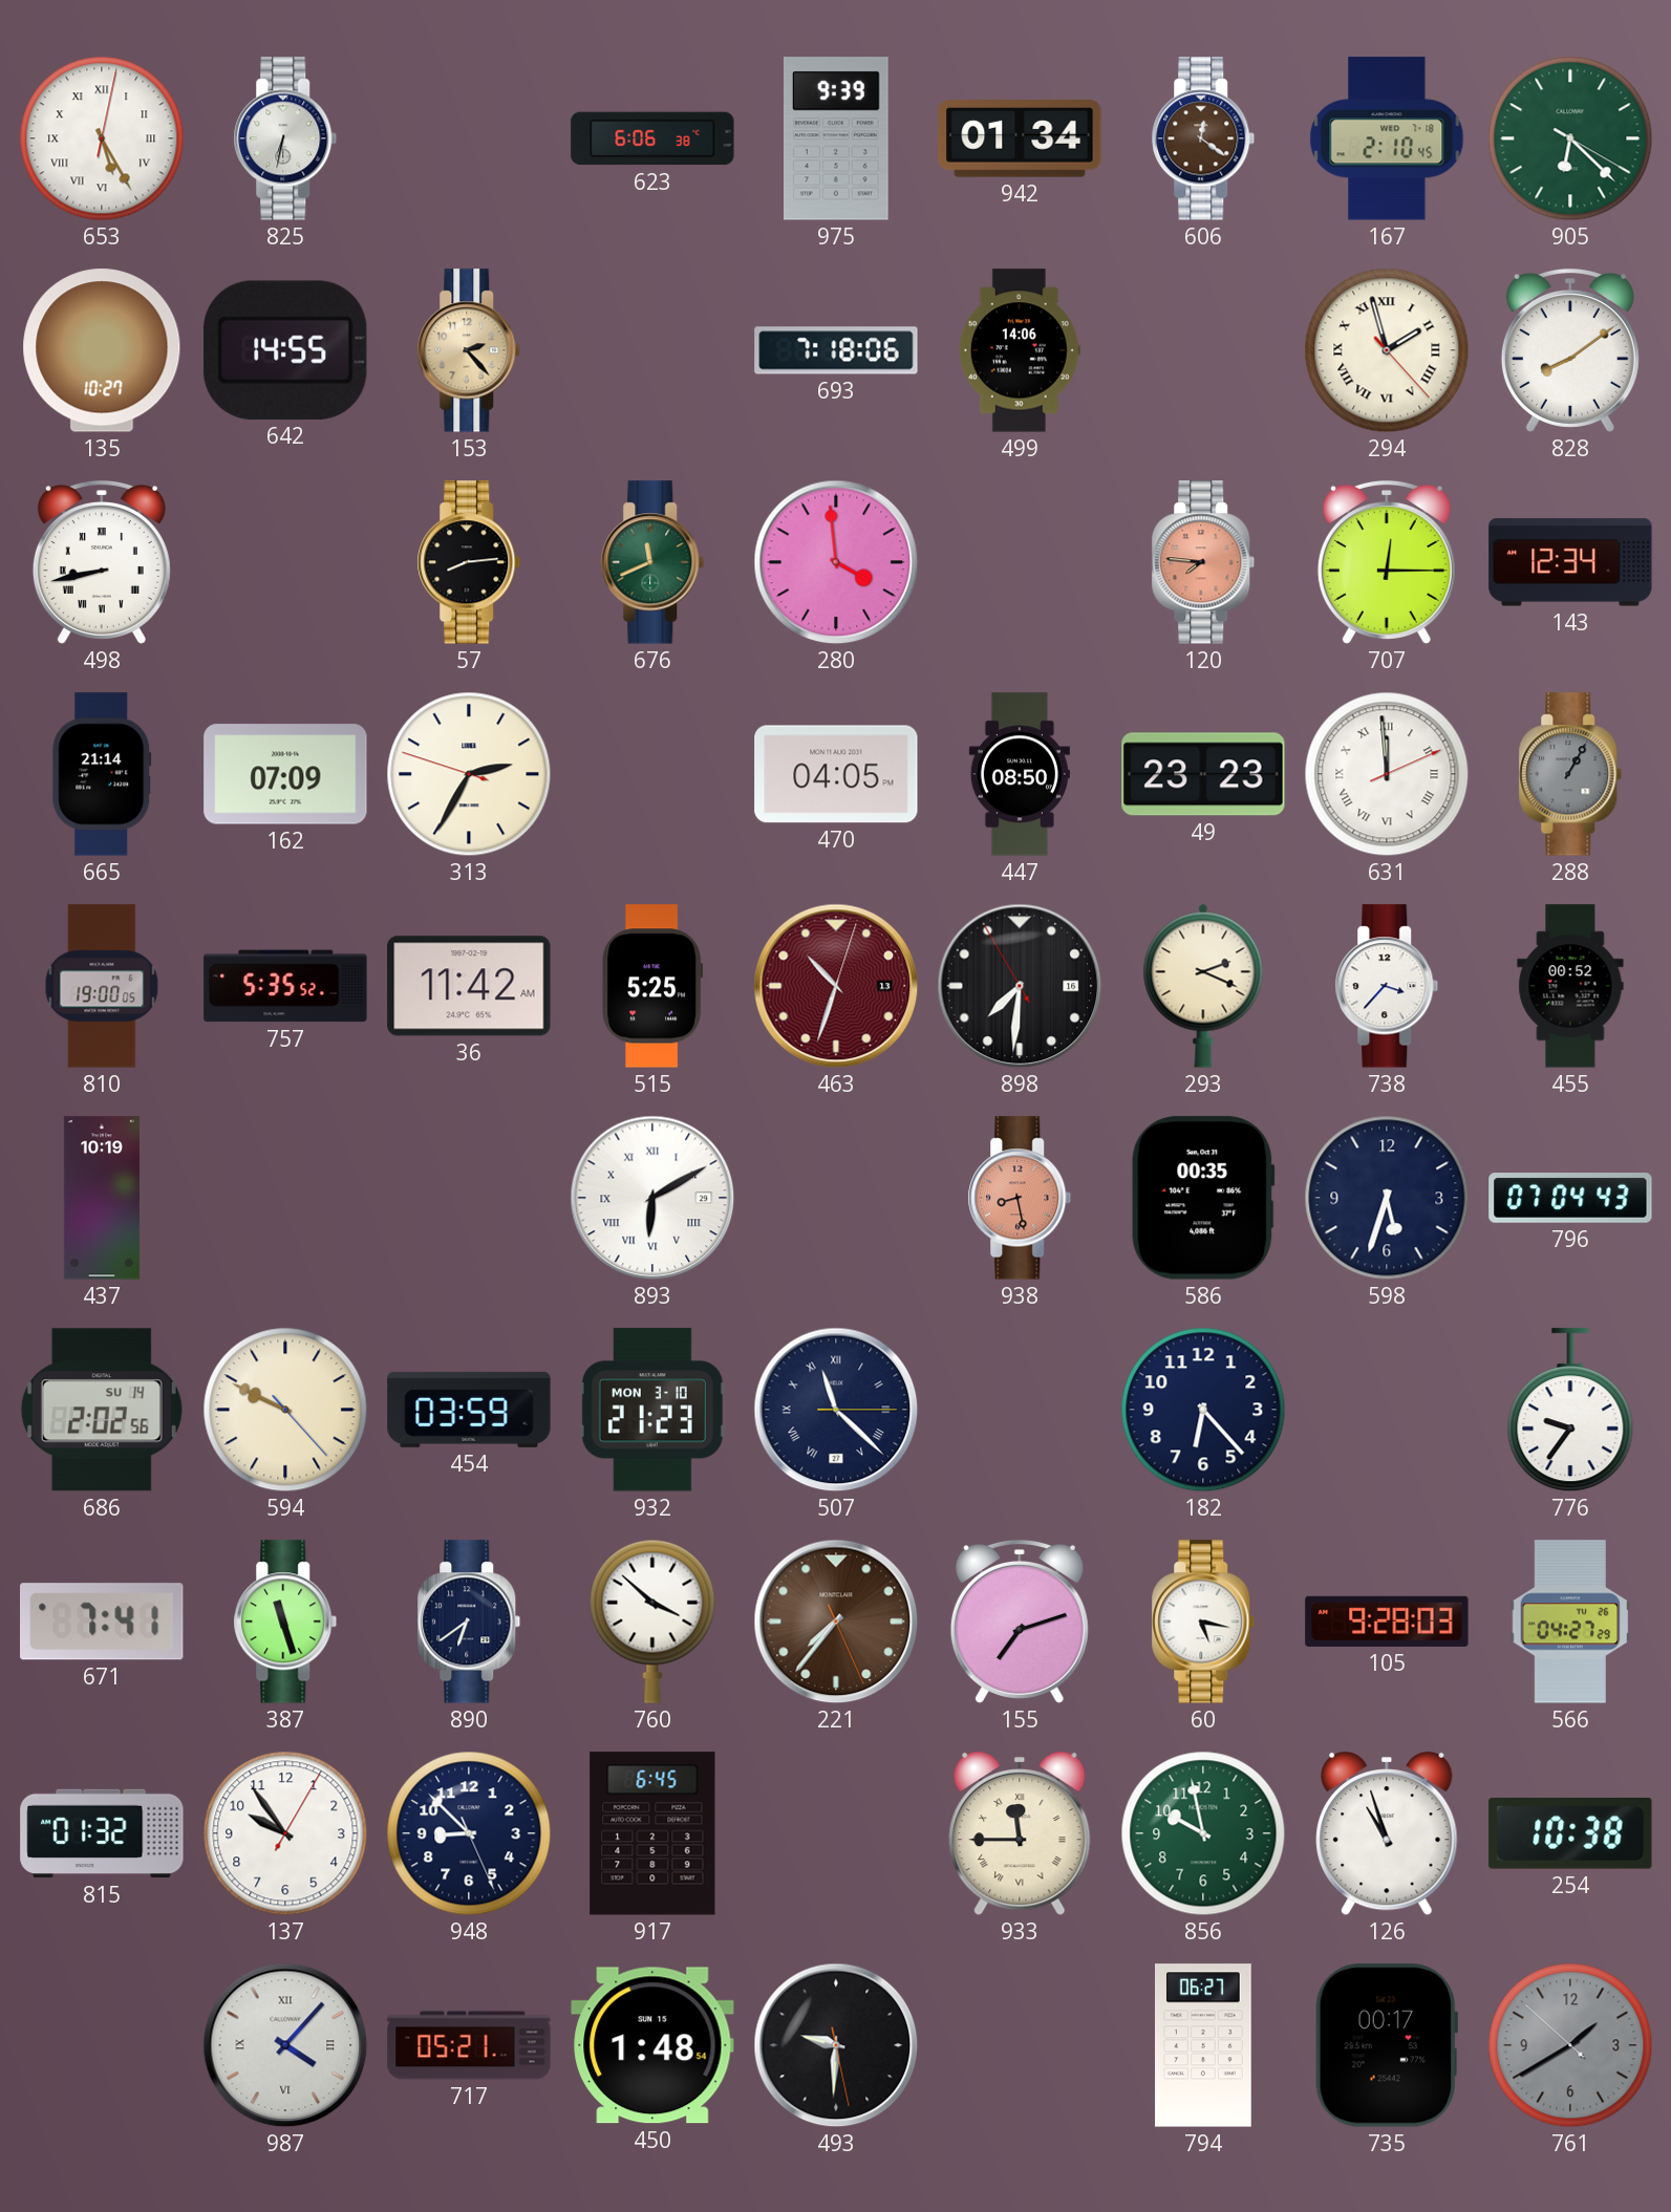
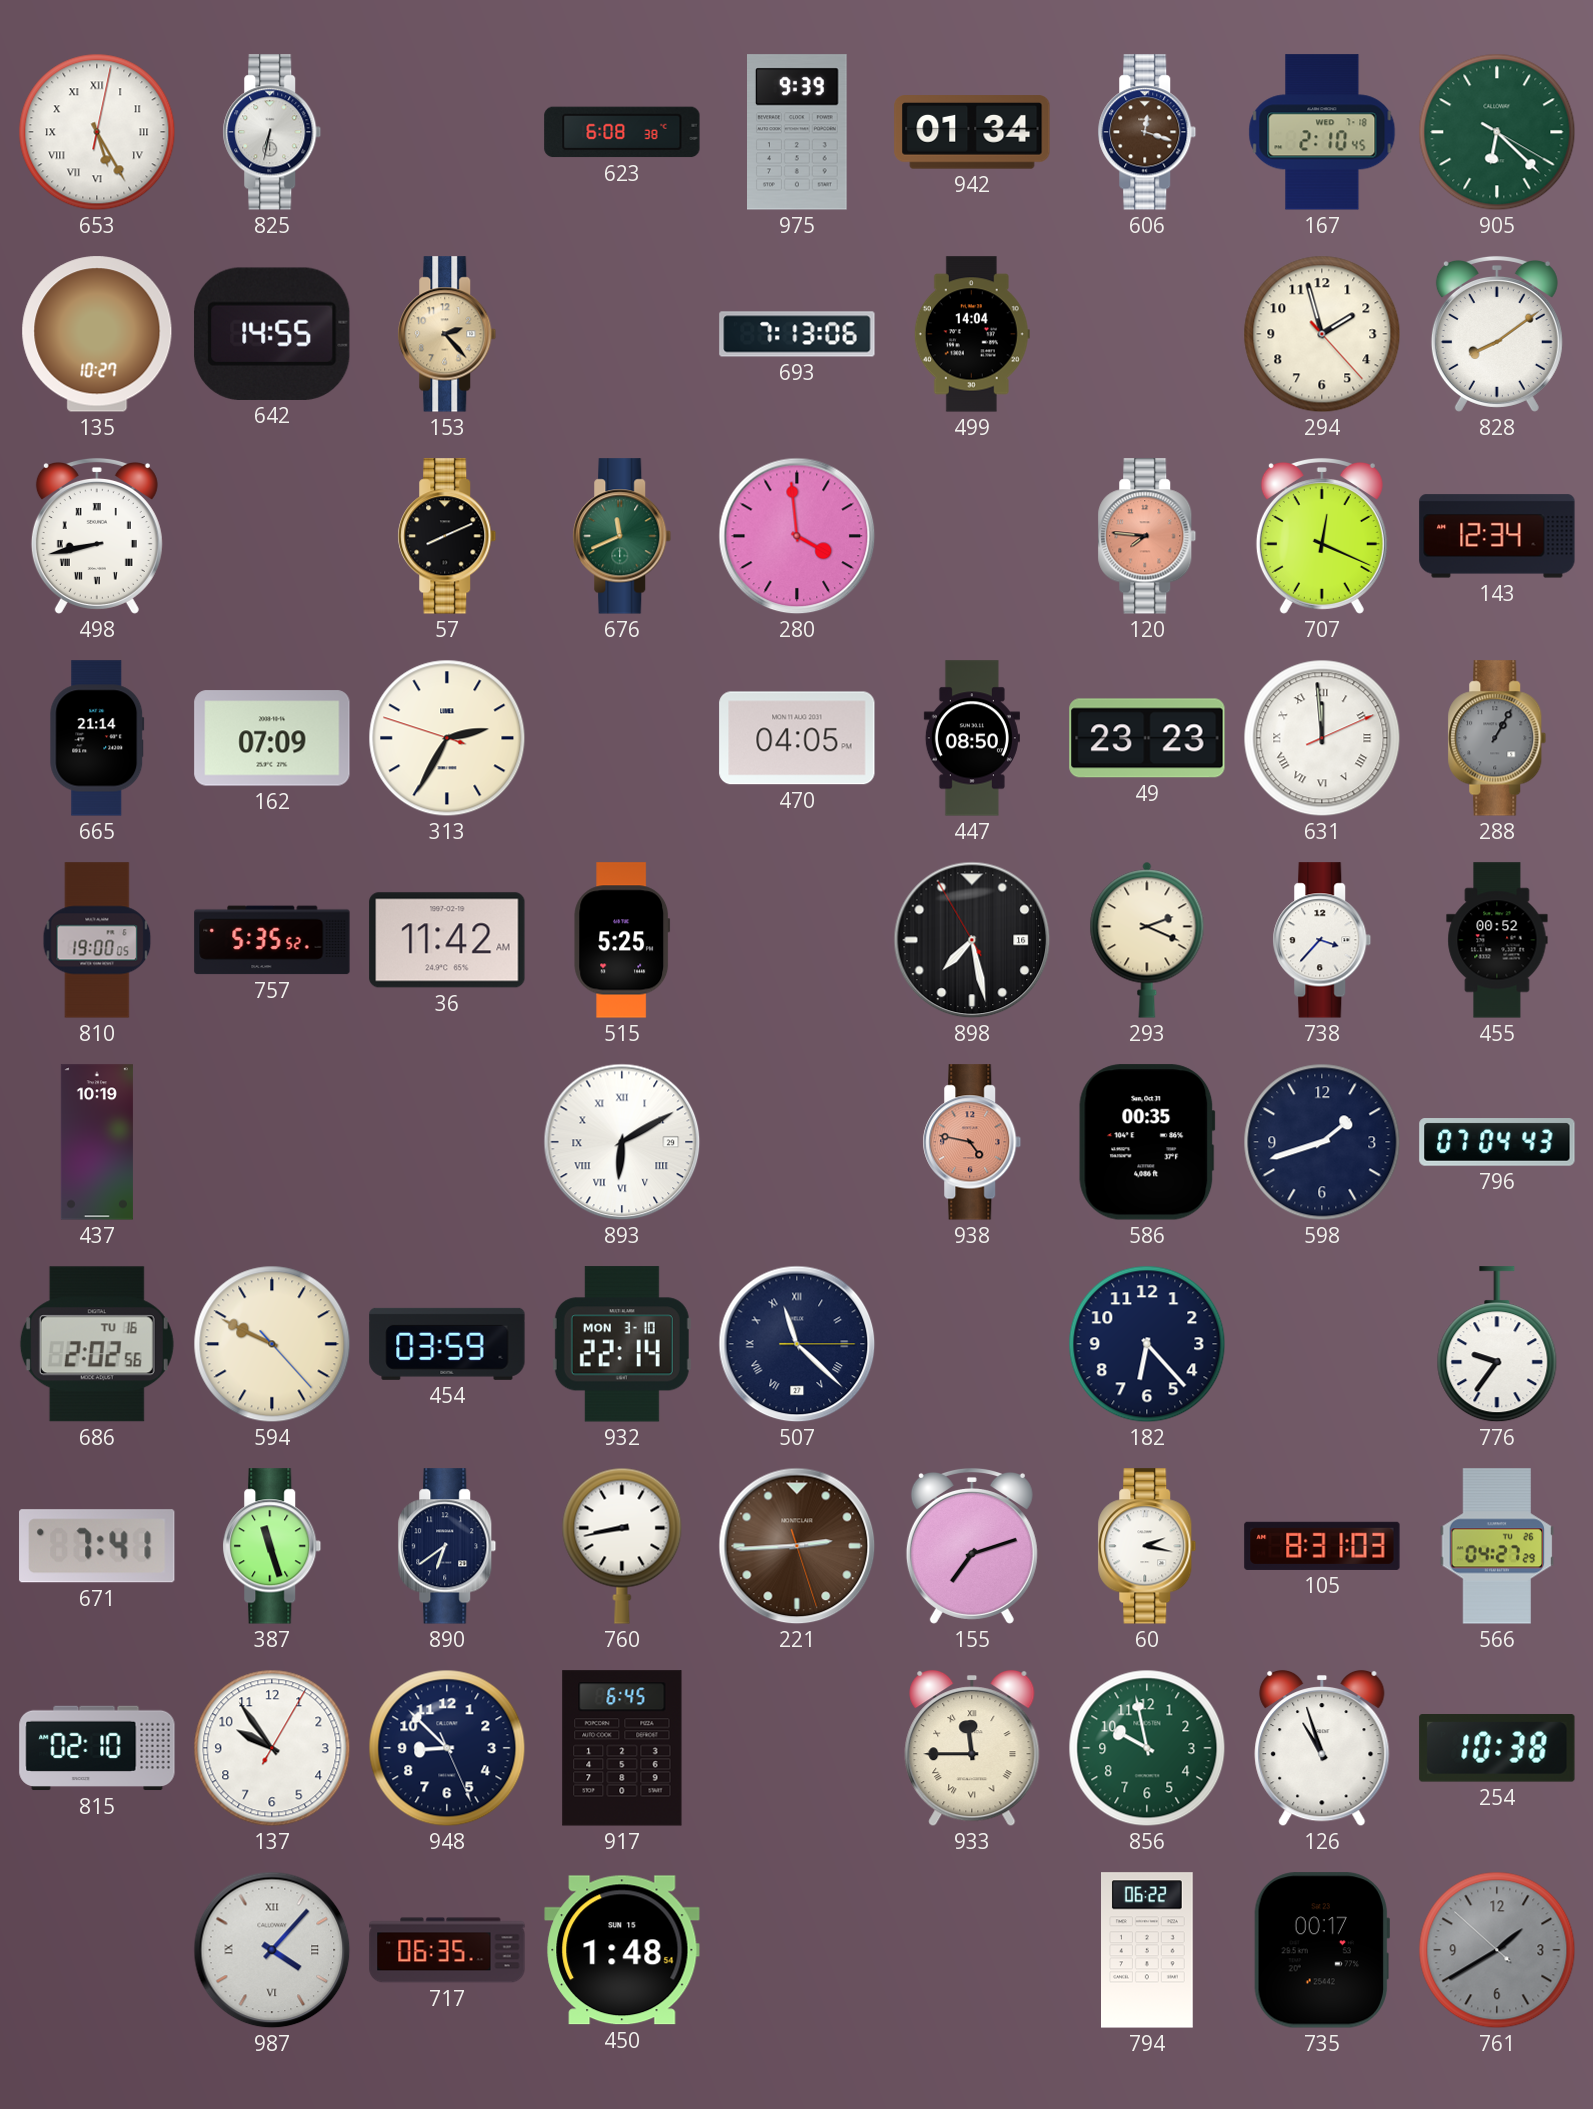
623: 6:06 -> 6:08
606: 12:21 -> 12:18
693: 7:18 -> 7:13
499: 14:06 -> 14:04
294 numerals: Roman -> Arabic
57: 8:14 -> 8:11
707: 12:15 -> 12:19
463: 10:33 -> none
898: 7:30 -> 7:27
938: 8:28 -> 4:47
598: 5:33 -> 1:42
686 date: SU 14 -> TU 16
932: 21:23 -> 22:14
760: 3:52 -> 8:43
221: 7:36 -> 2:44
60: 5:17 -> 2:17
105: 9:28 -> 8:31
815: 01:32 -> 02:10
717: 05:21 -> 06:35
493: 9:30 -> none
794: 06:27 -> 06:22
